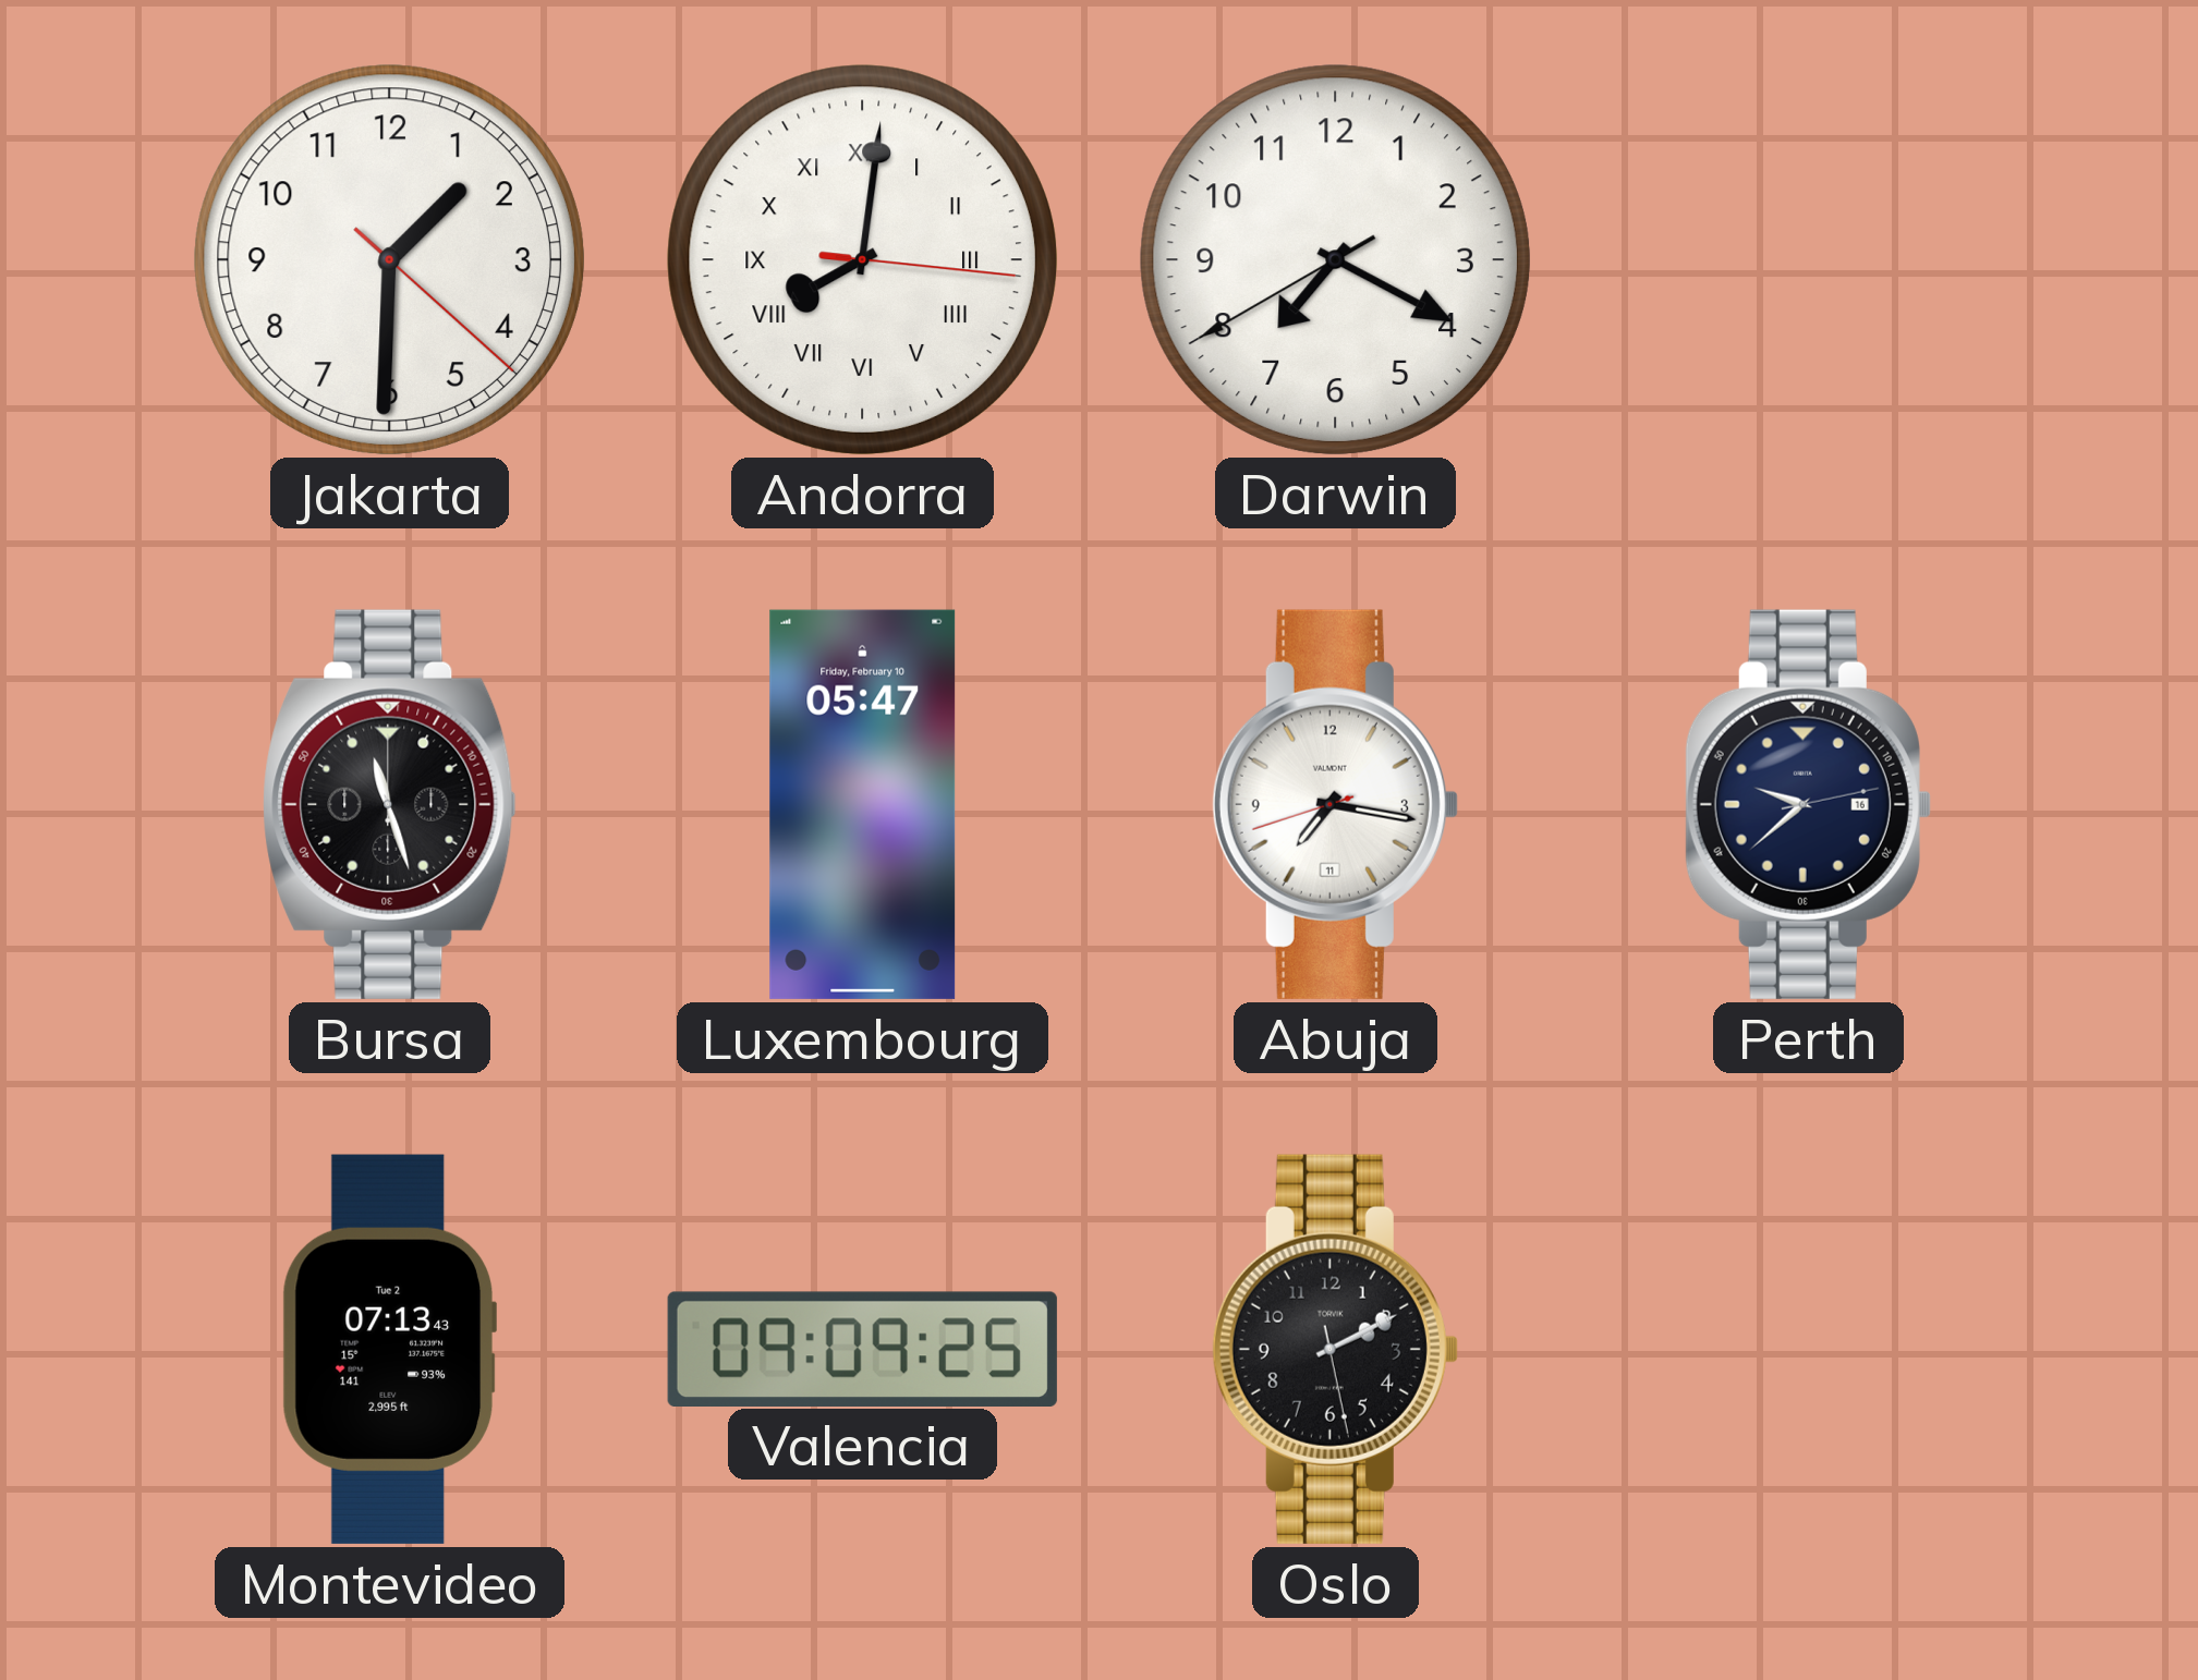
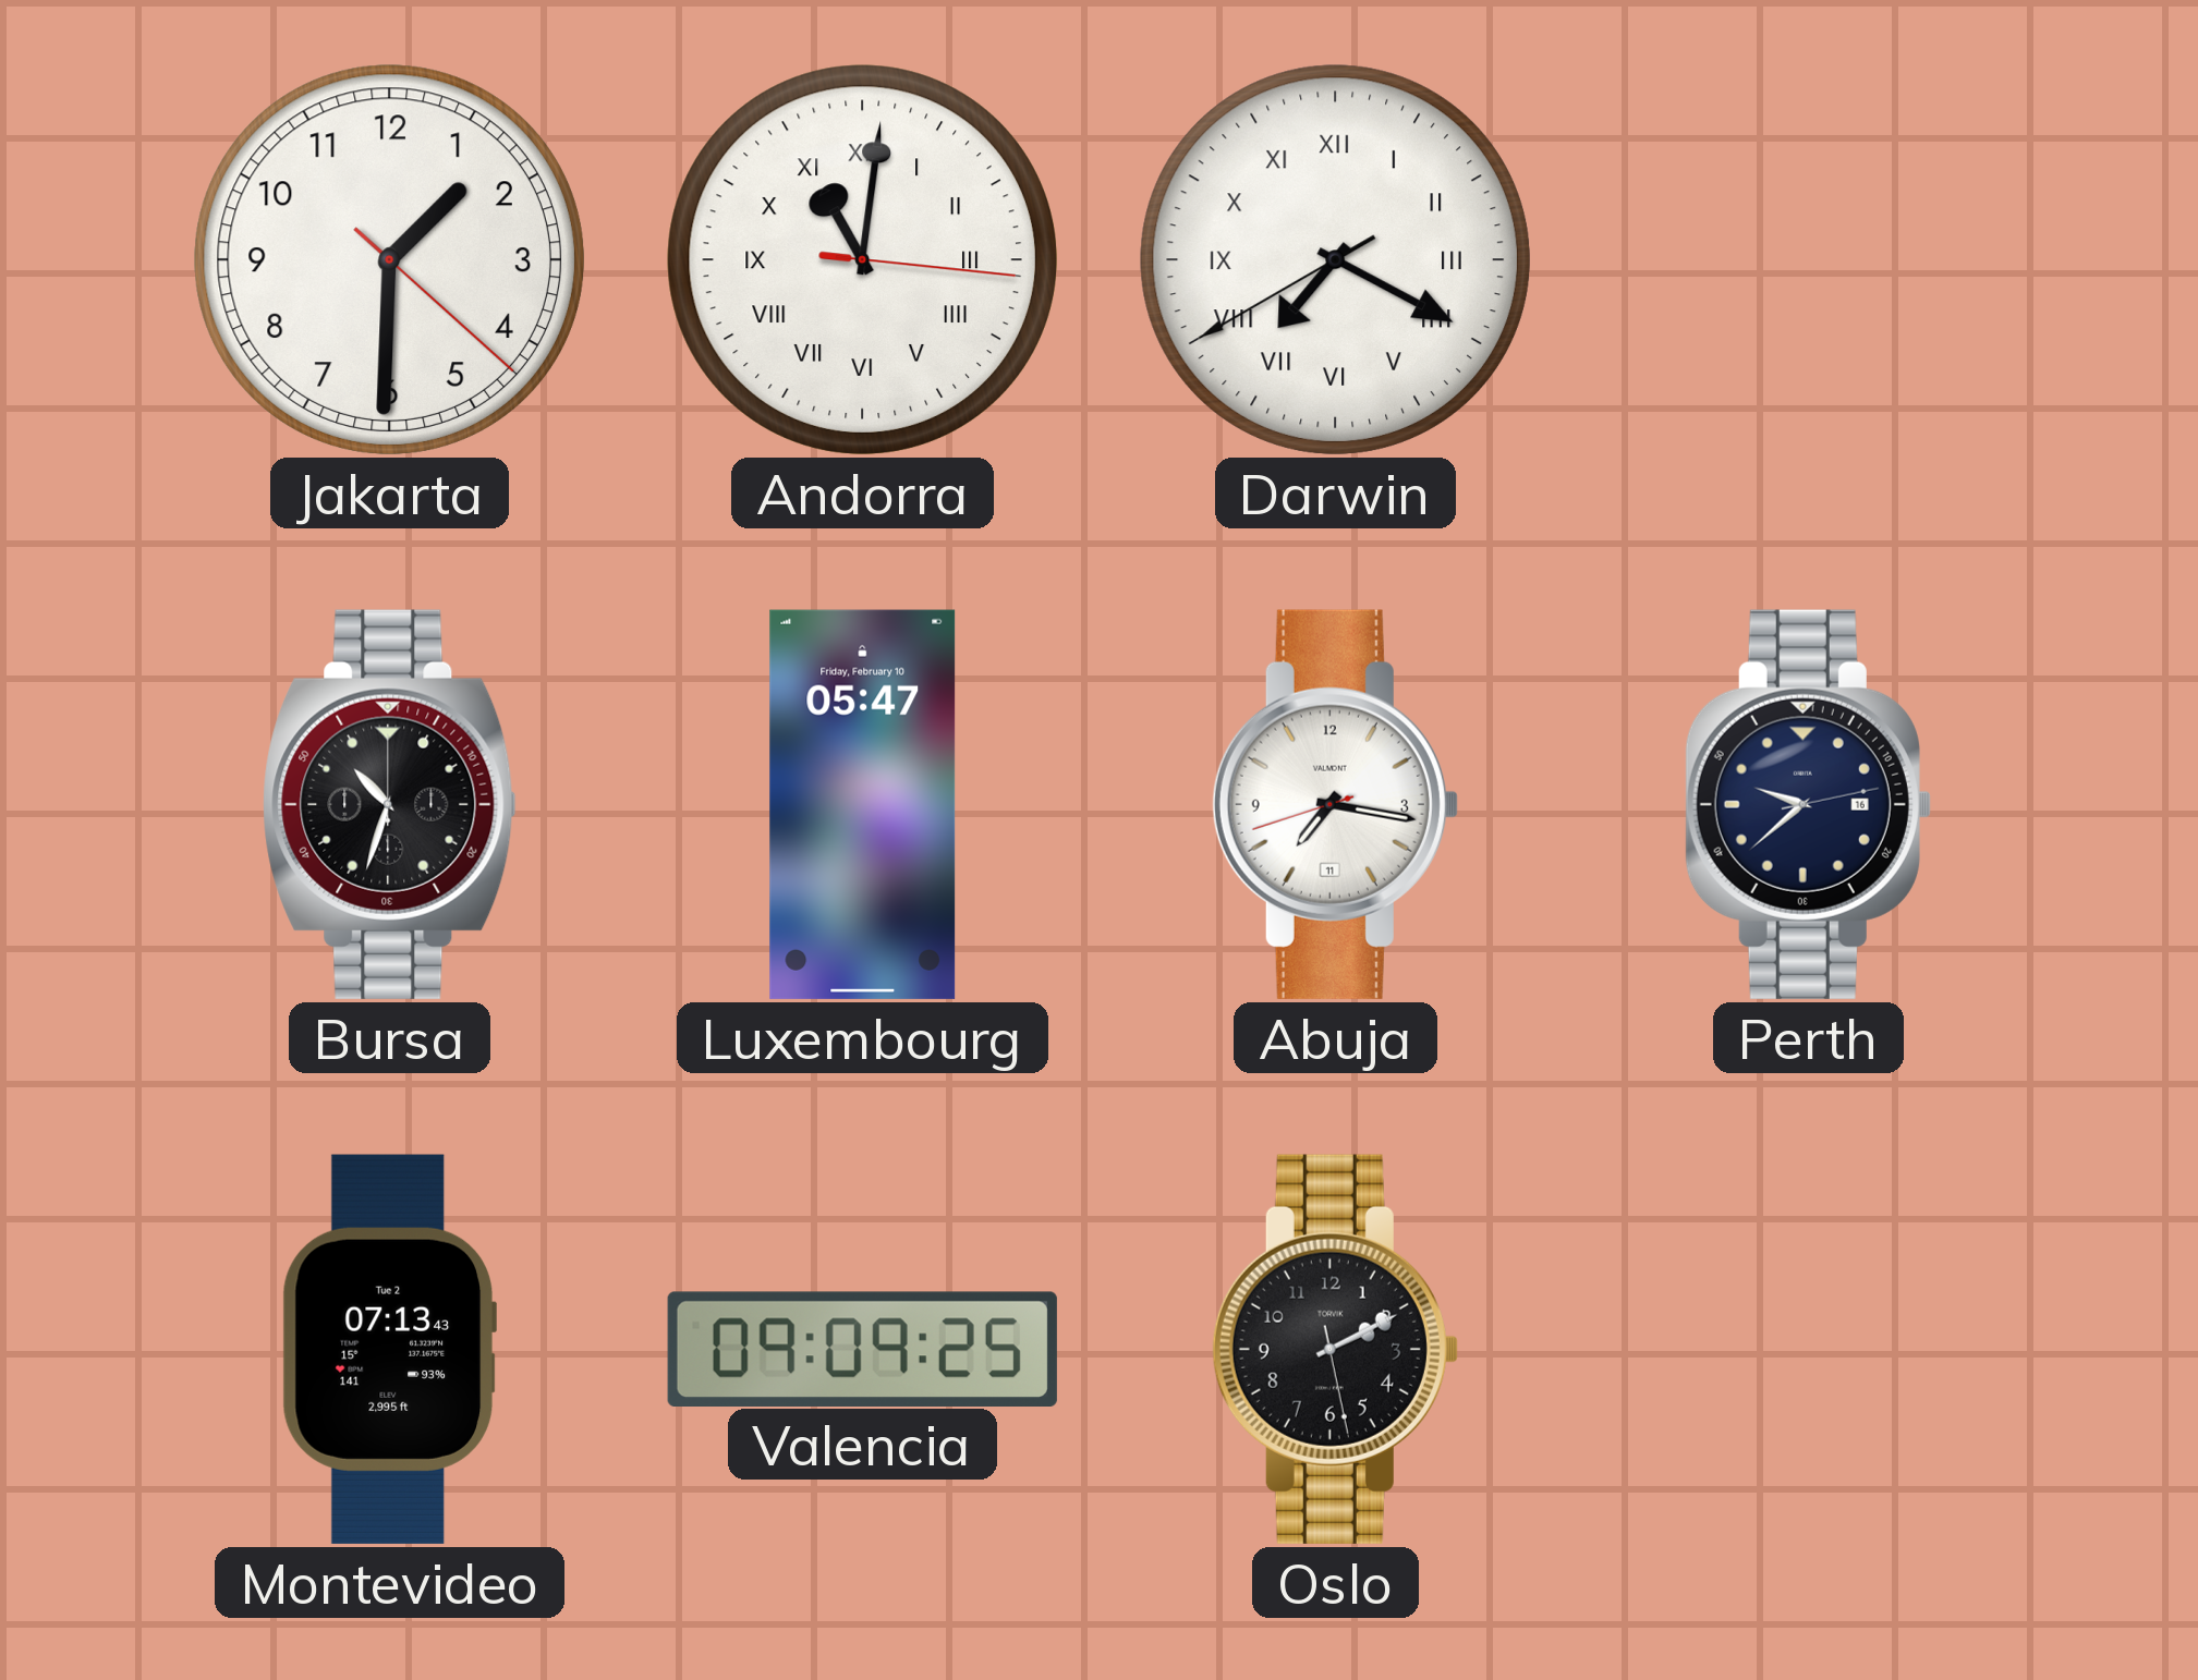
Andorra: 8:01 -> 11:01
Darwin numerals: Arabic -> Roman
Bursa: 11:27 -> 10:33
